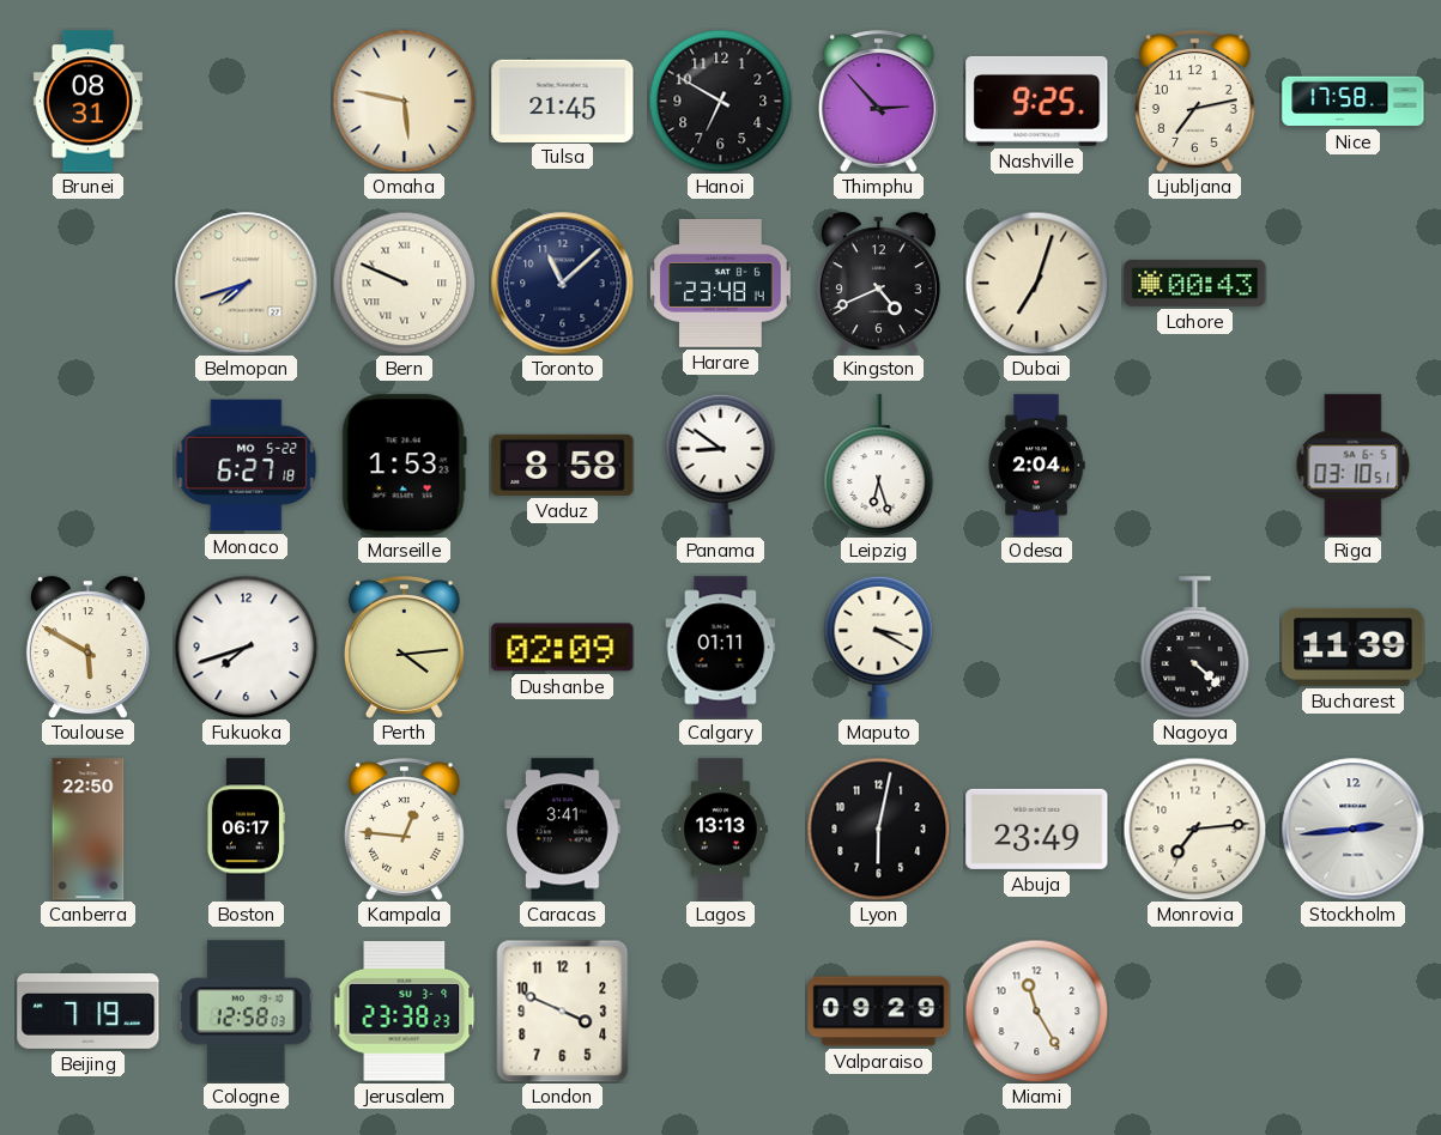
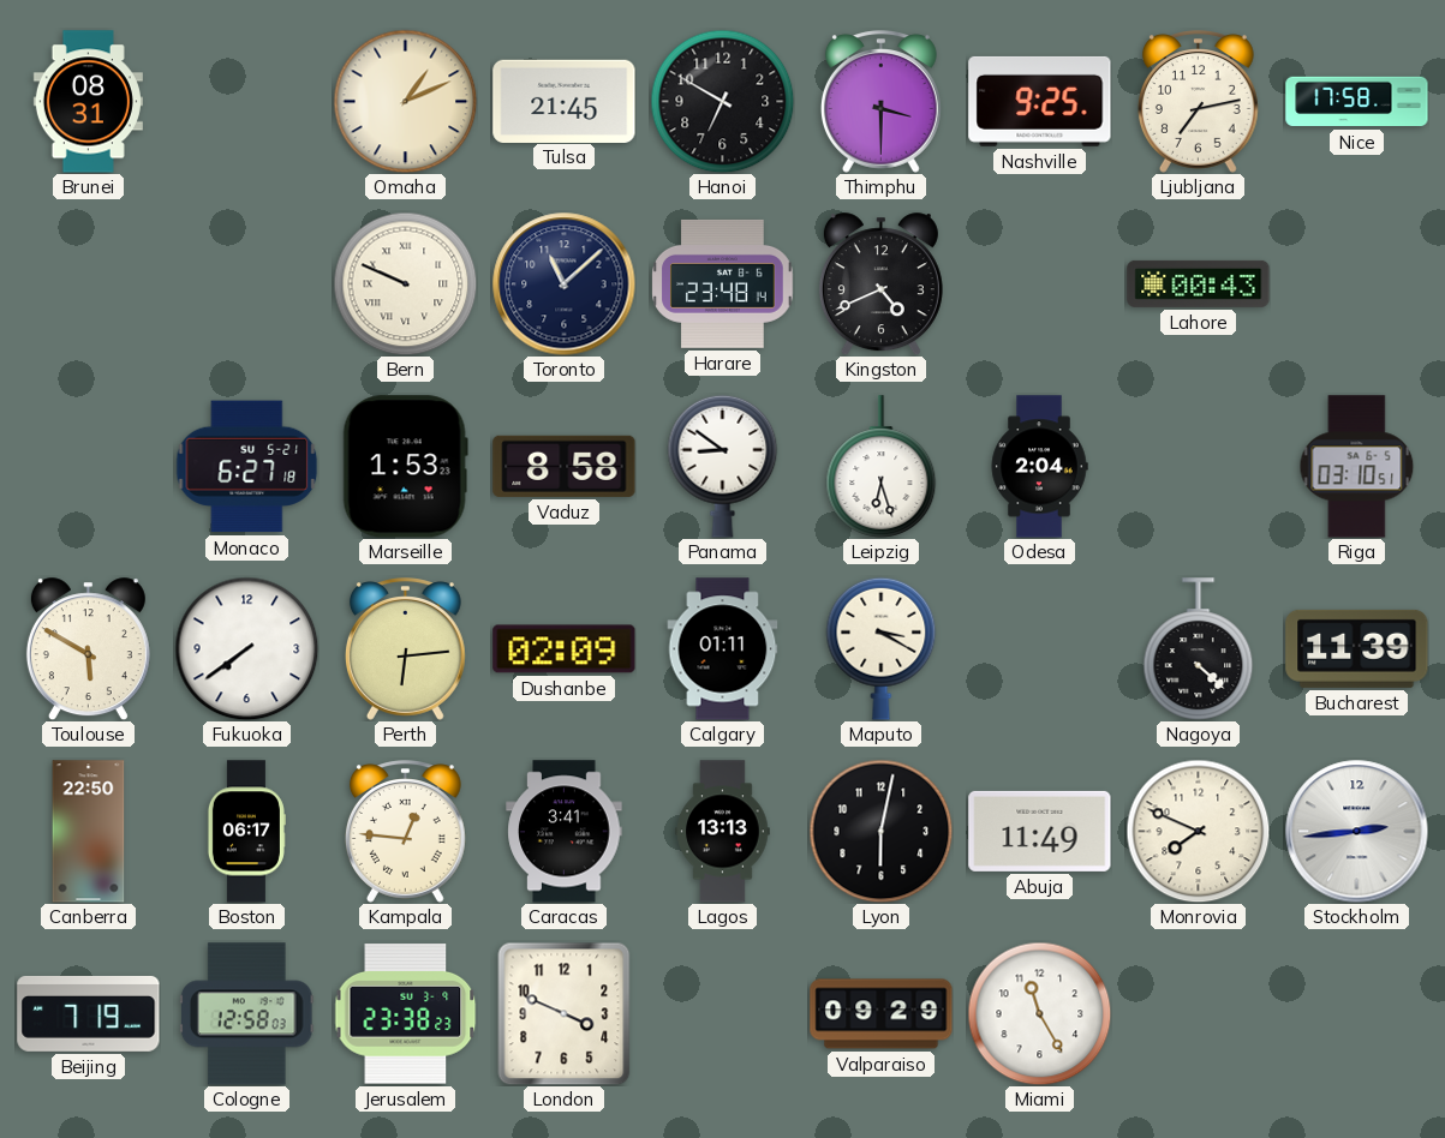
Omaha: 5:47 -> 1:11
Thimphu: 2:53 -> 3:30
Belmopan: 7:42 -> none
Dubai: 7:03 -> none
Monaco date: MO 5-22 -> SU 5-21
Fukuoka: 7:42 -> 7:39
Perth: 4:14 -> 6:14
Abuja: 23:49 -> 11:49
Monrovia: 7:14 -> 7:49
